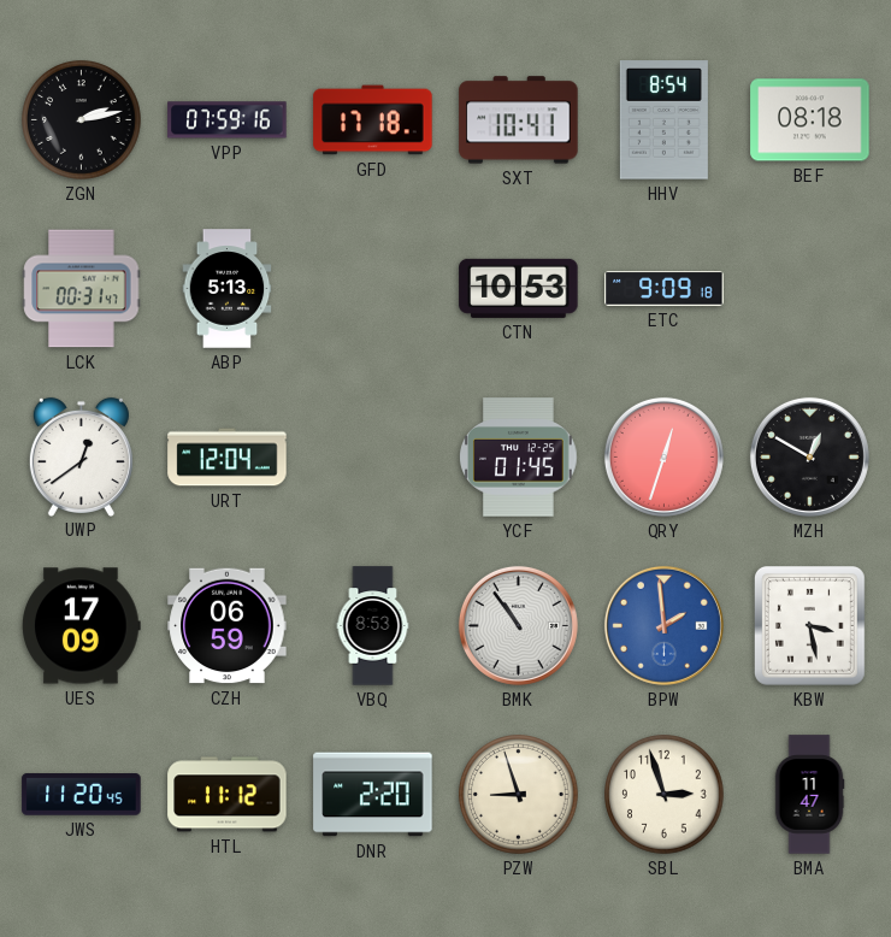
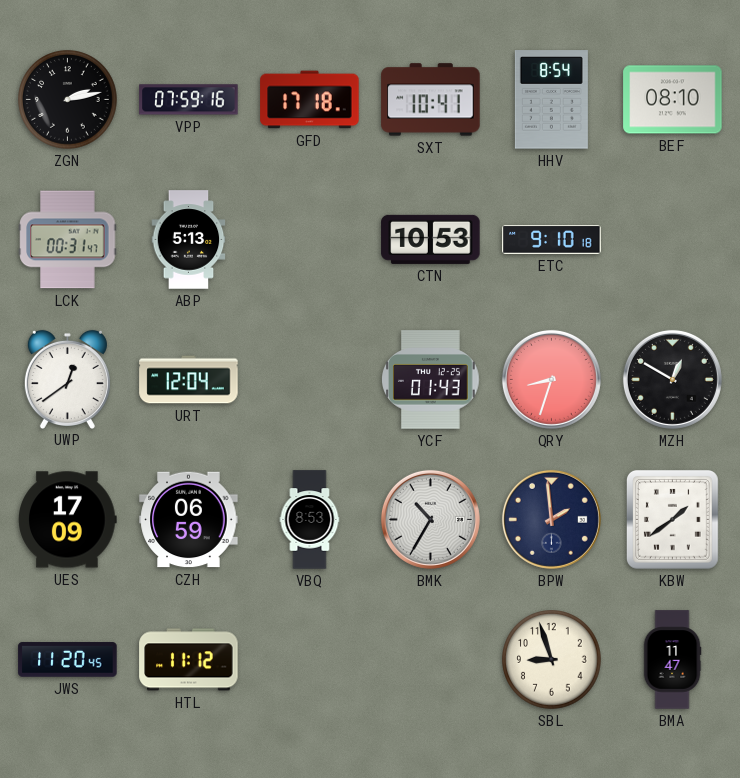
BEF: 08:18 -> 08:10
ETC: 9:09 -> 9:10
YCF: 01:45 -> 01:43
QRY: 12:33 -> 8:33
BMK: 10:54 -> 10:35
BPW dial: blue -> navy
KBW: 3:28 -> 1:39
DNR: 2:20 -> none
PZW: 8:57 -> none
SBL: 2:57 -> 8:57
